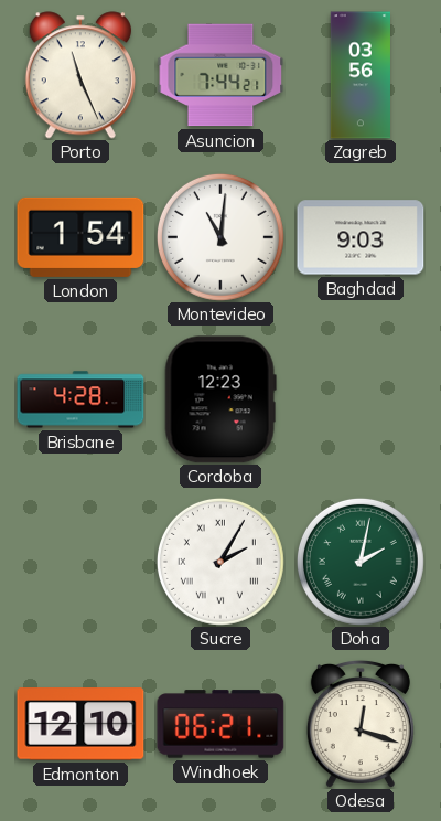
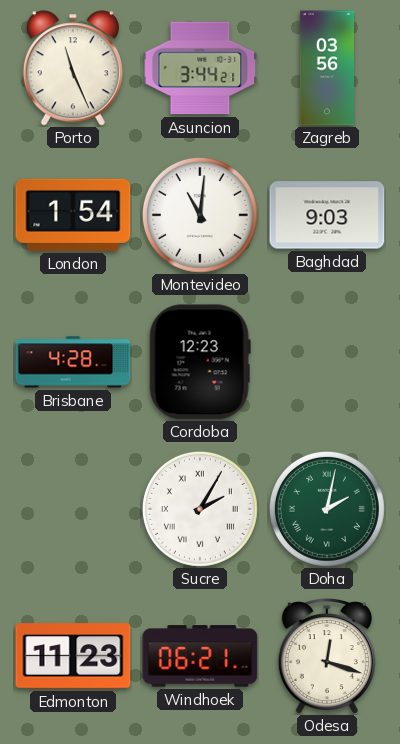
Asuncion: 7:44 -> 3:44
Edmonton: 12:10 -> 11:23
